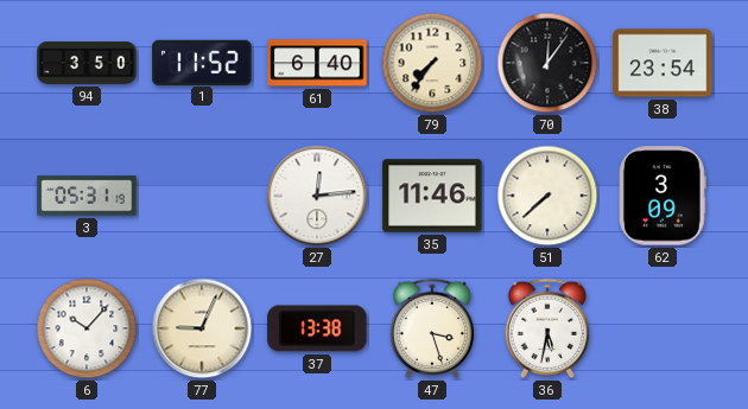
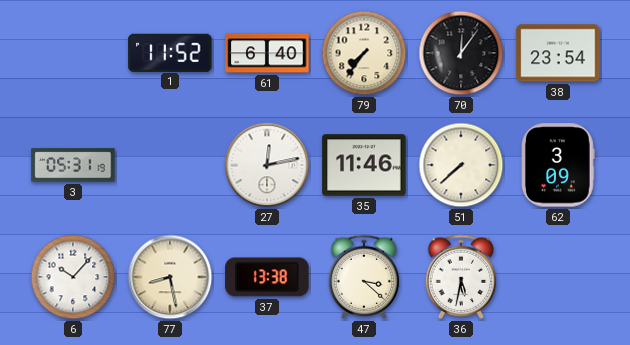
94: 3:50 -> none
27: 12:14 -> 12:13
77: 9:04 -> 8:28
47: 3:27 -> 3:22
